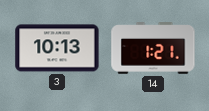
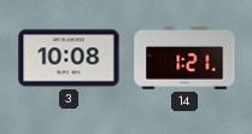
3: 10:13 -> 10:08
